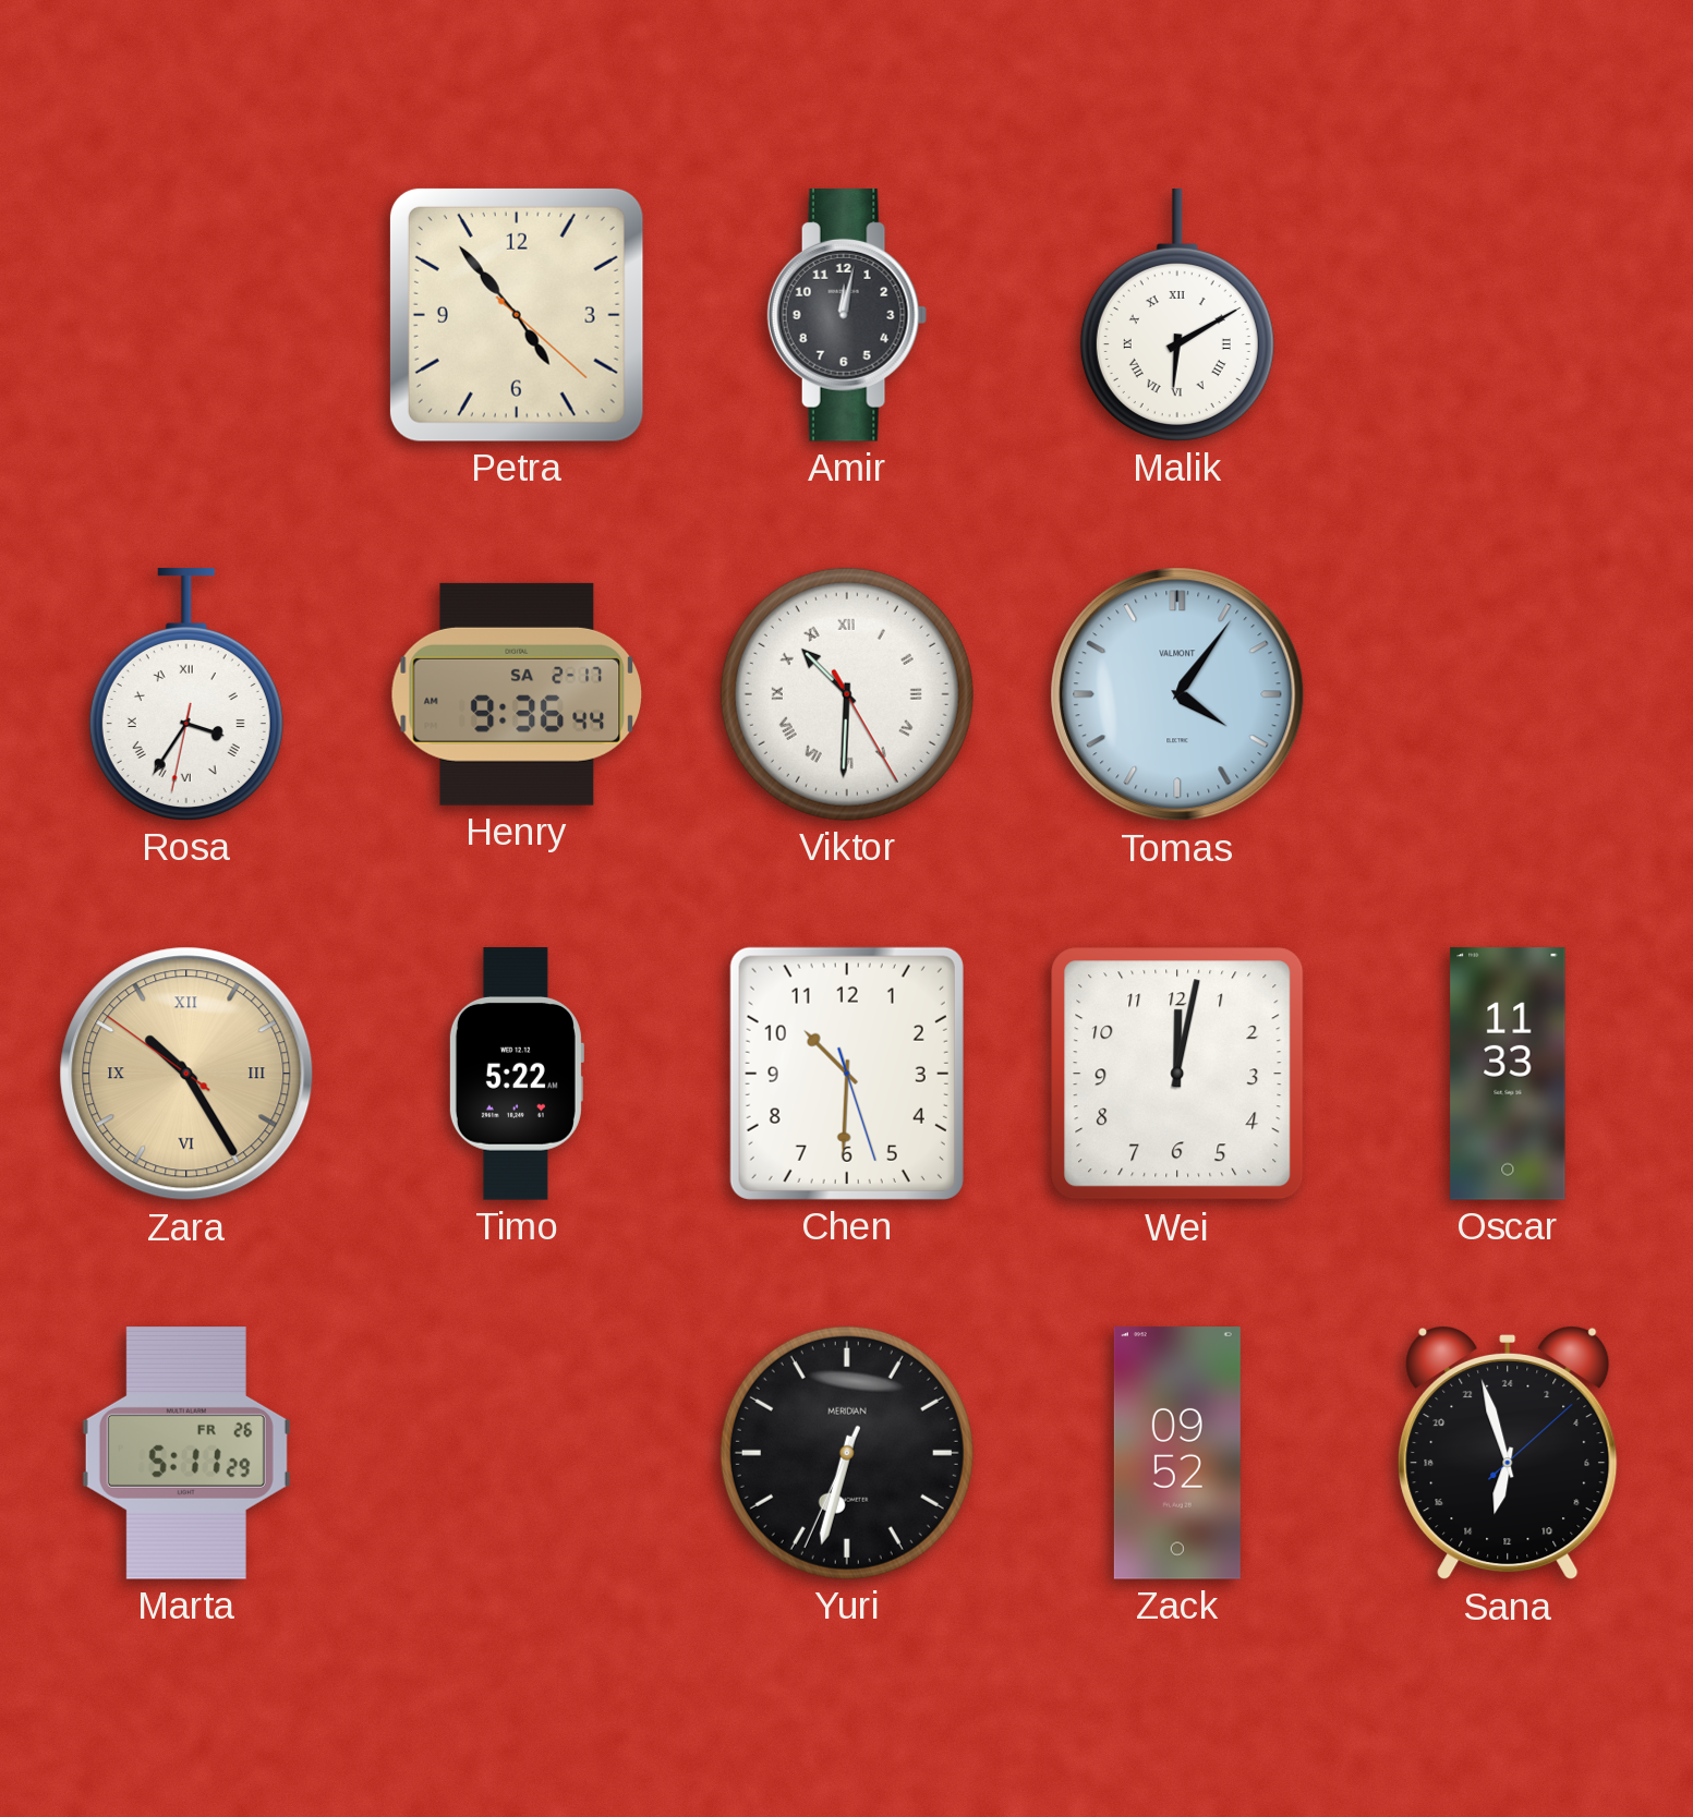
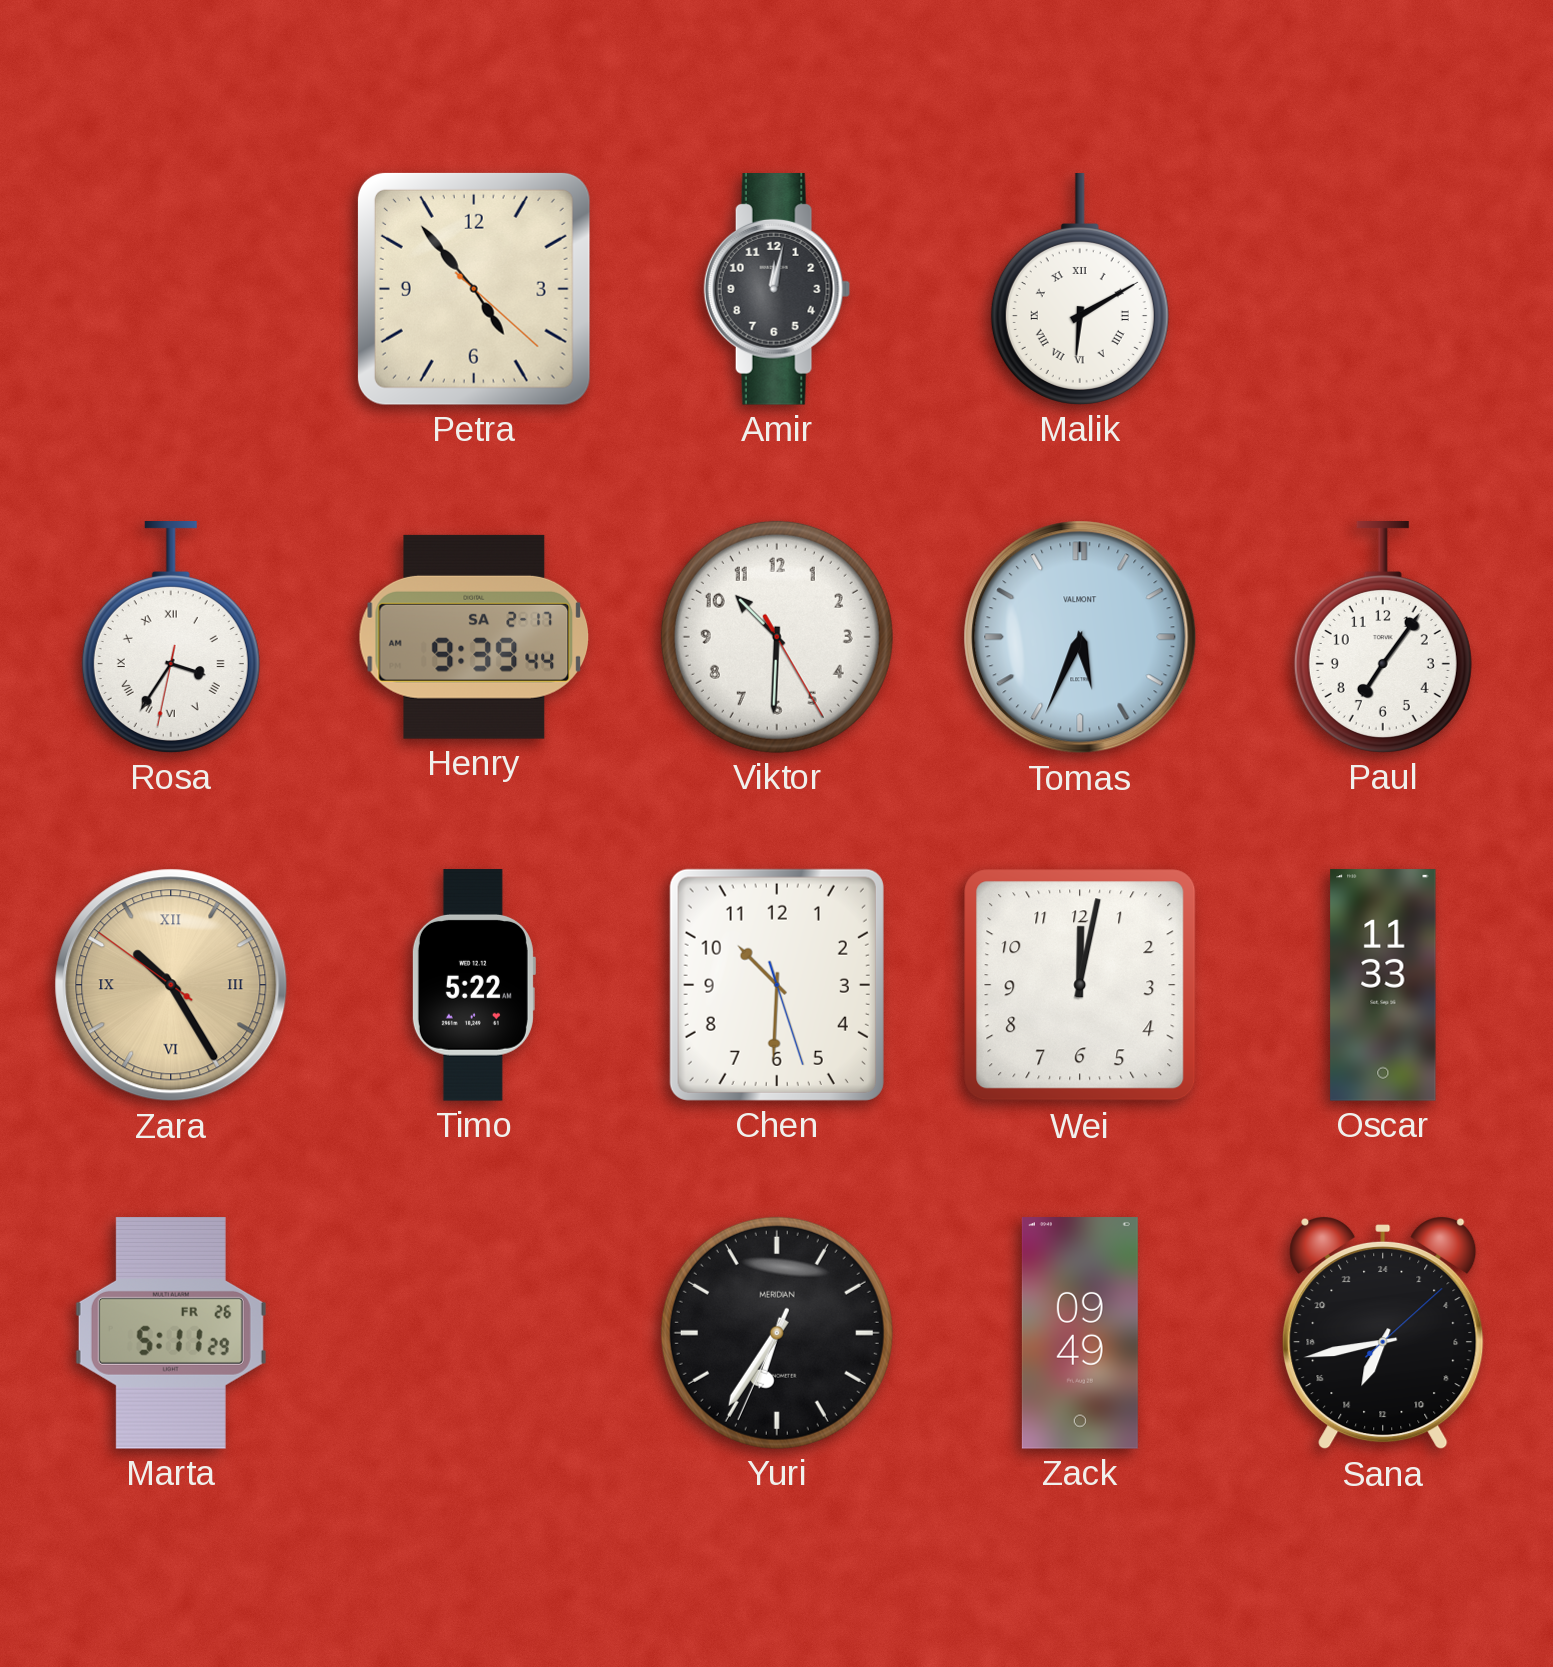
Henry: 9:36 -> 9:39
Viktor numerals: Roman -> Arabic
Tomas: 4:06 -> 5:34
Paul: none -> 7:06
Yuri: 6:32 -> 6:35
Zack: 09:52 -> 09:49
Sana: 12:57 -> 13:43
